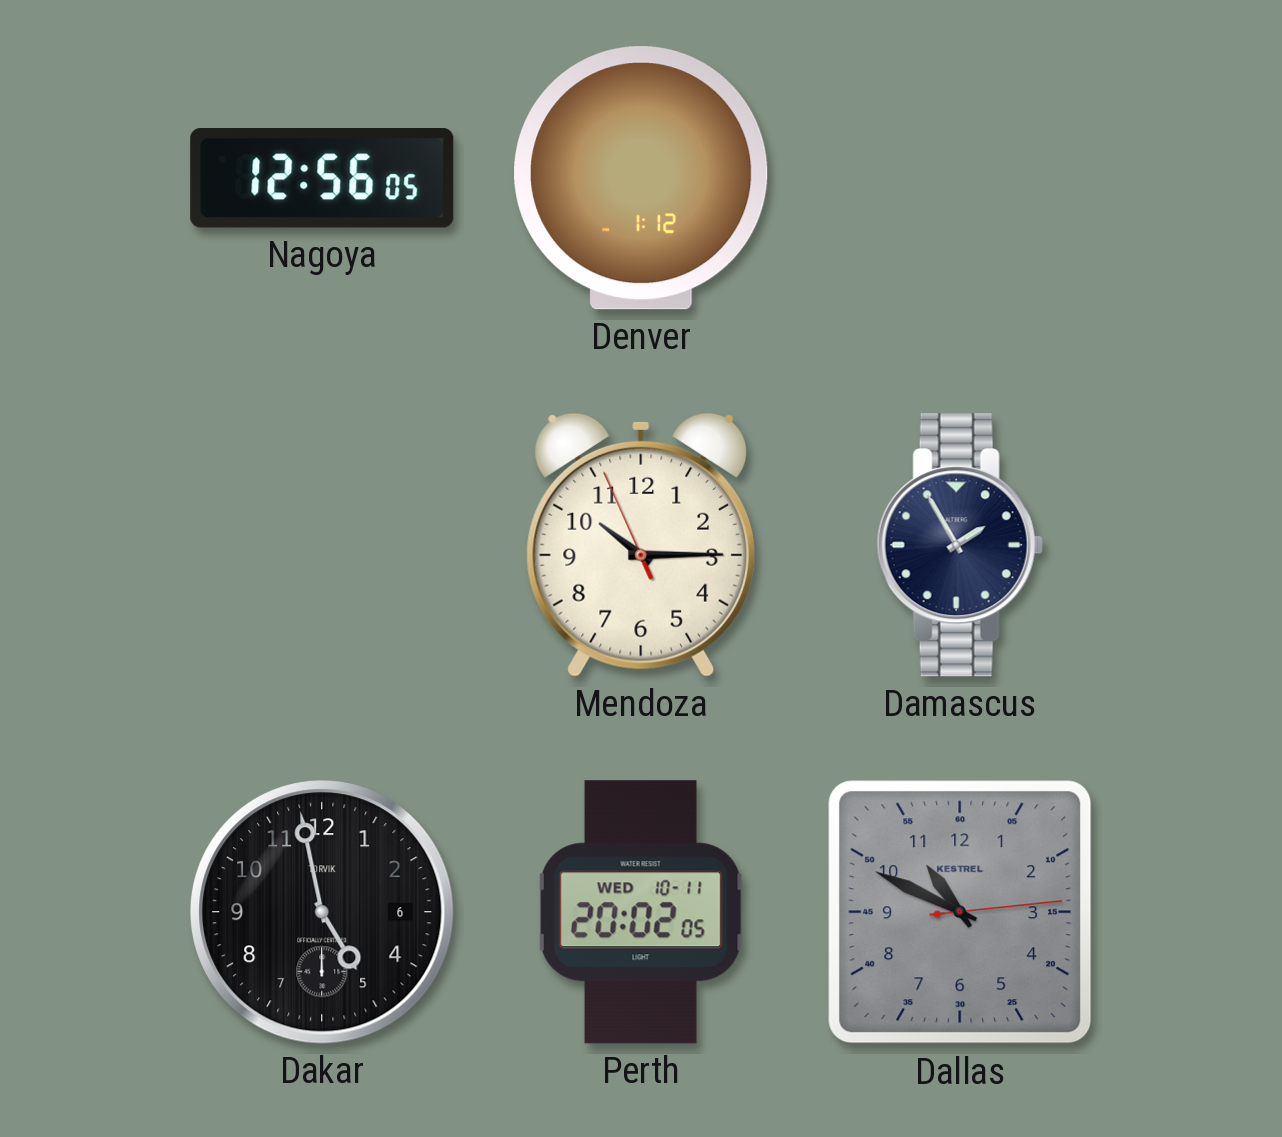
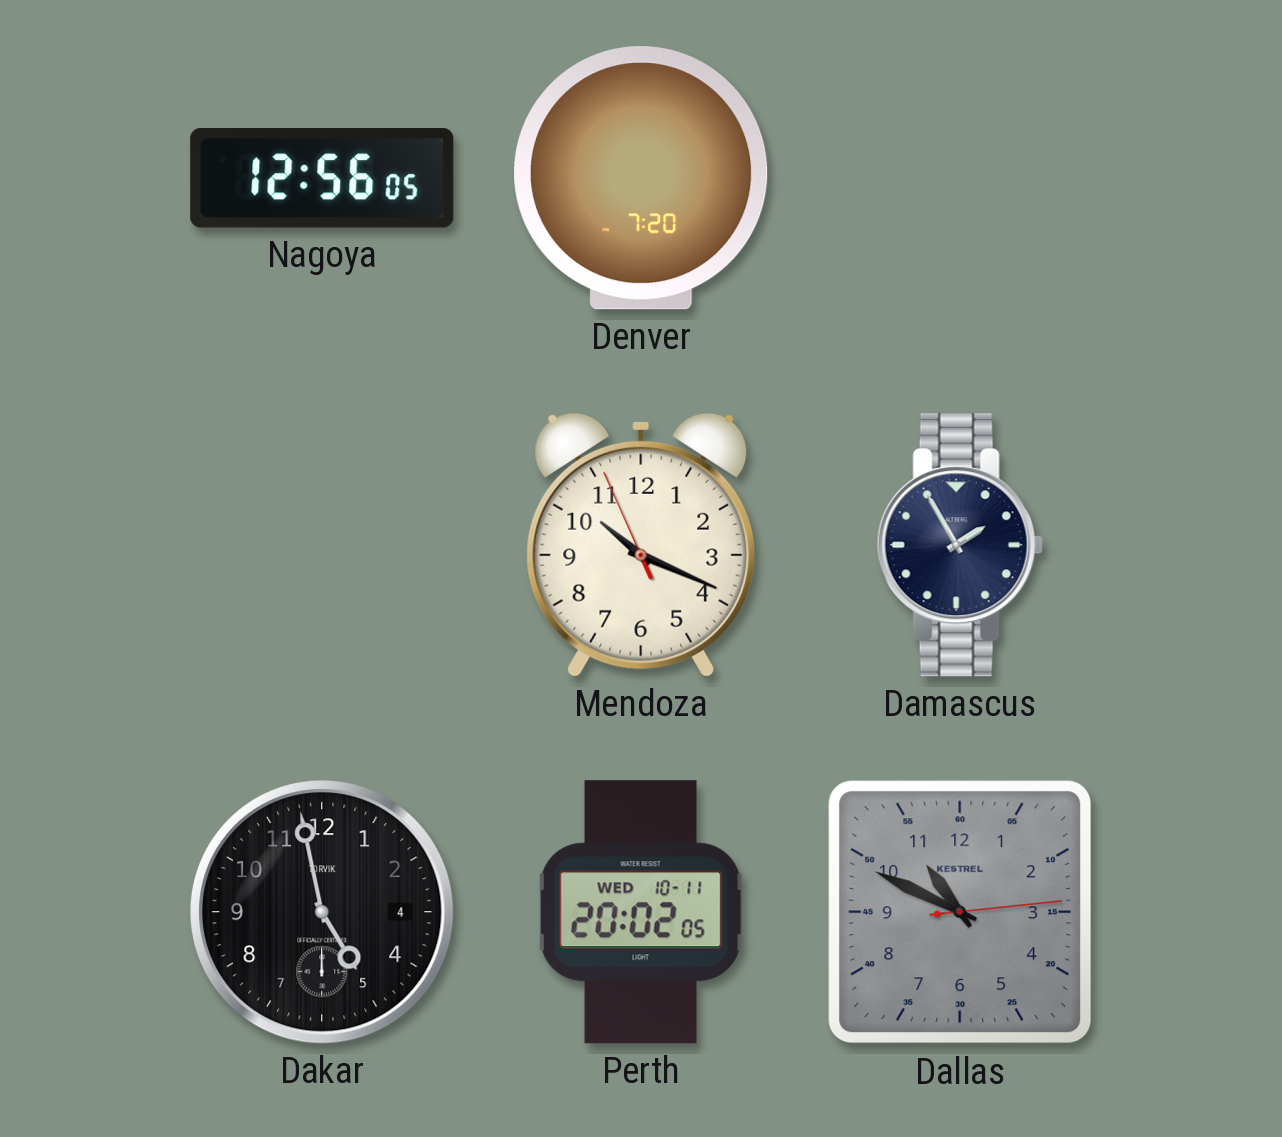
Denver: 1:12 -> 7:20
Mendoza: 10:14 -> 10:18
Dakar date: 6 -> 4
